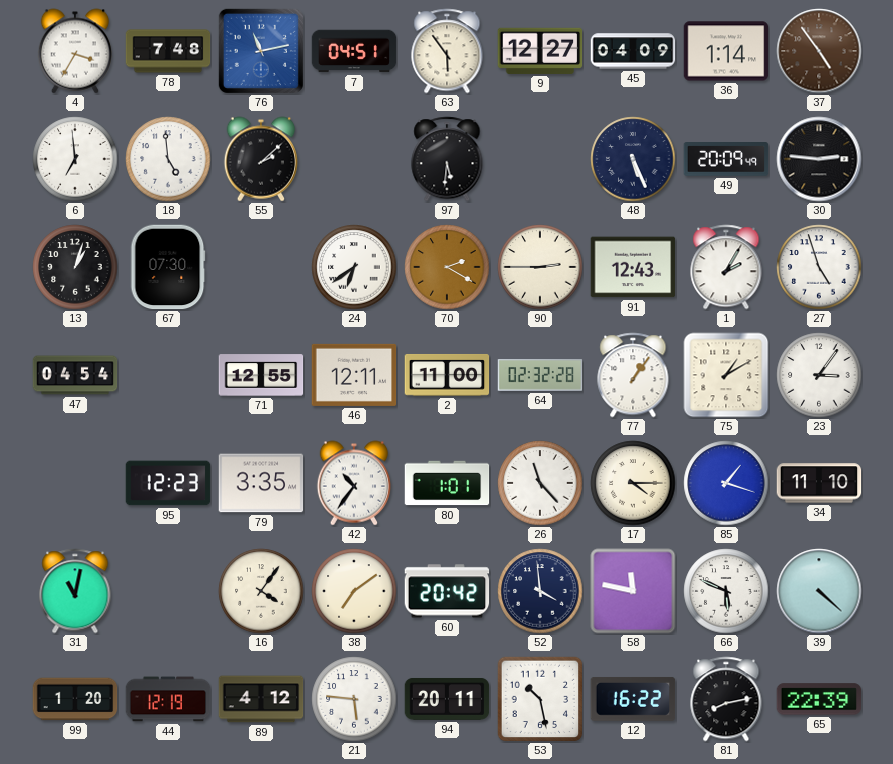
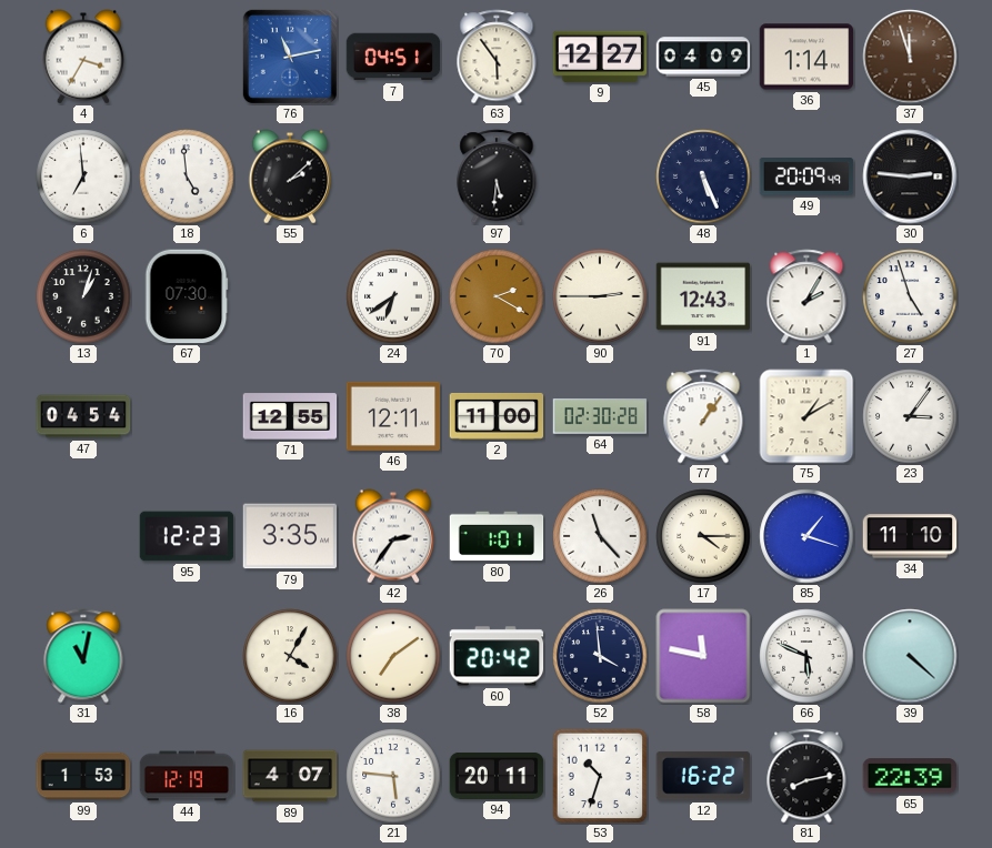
78: 7:48 -> none
37: 4:54 -> 11:57
64: 02:32 -> 02:30
42: 10:36 -> 2:36
16: 4:06 -> 4:05
99: 1:20 -> 1:53
89: 4:12 -> 4:07
53: 10:28 -> 10:33
